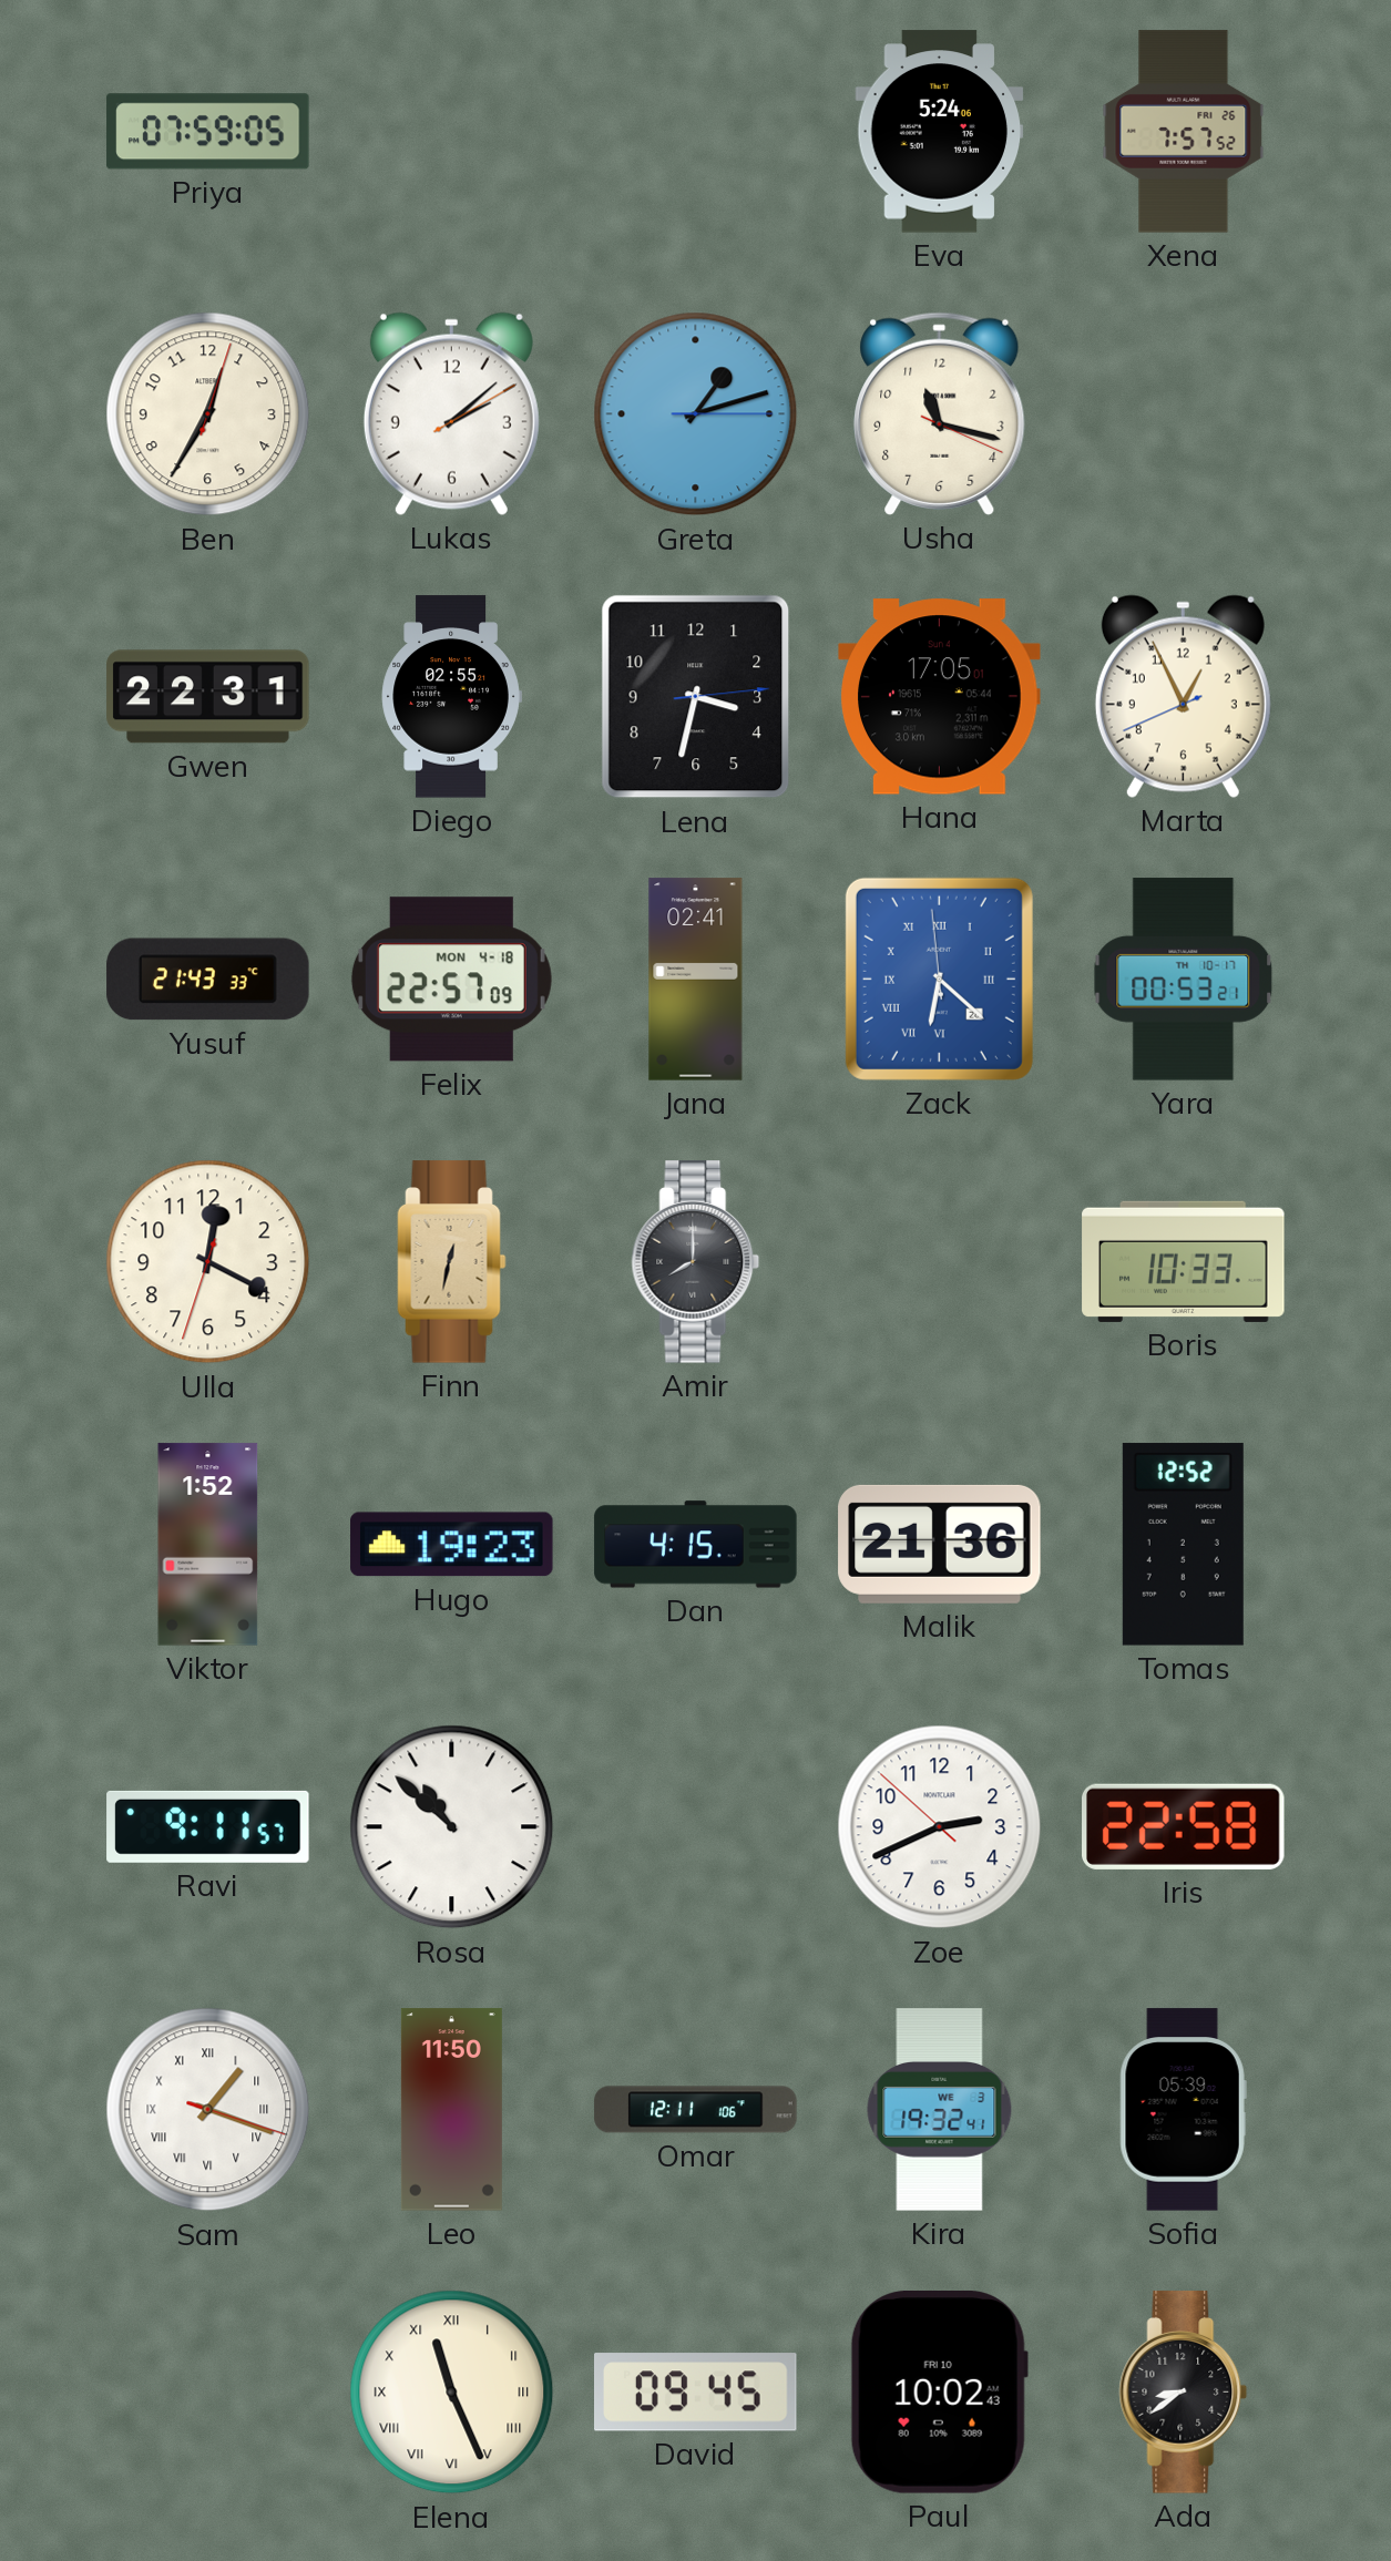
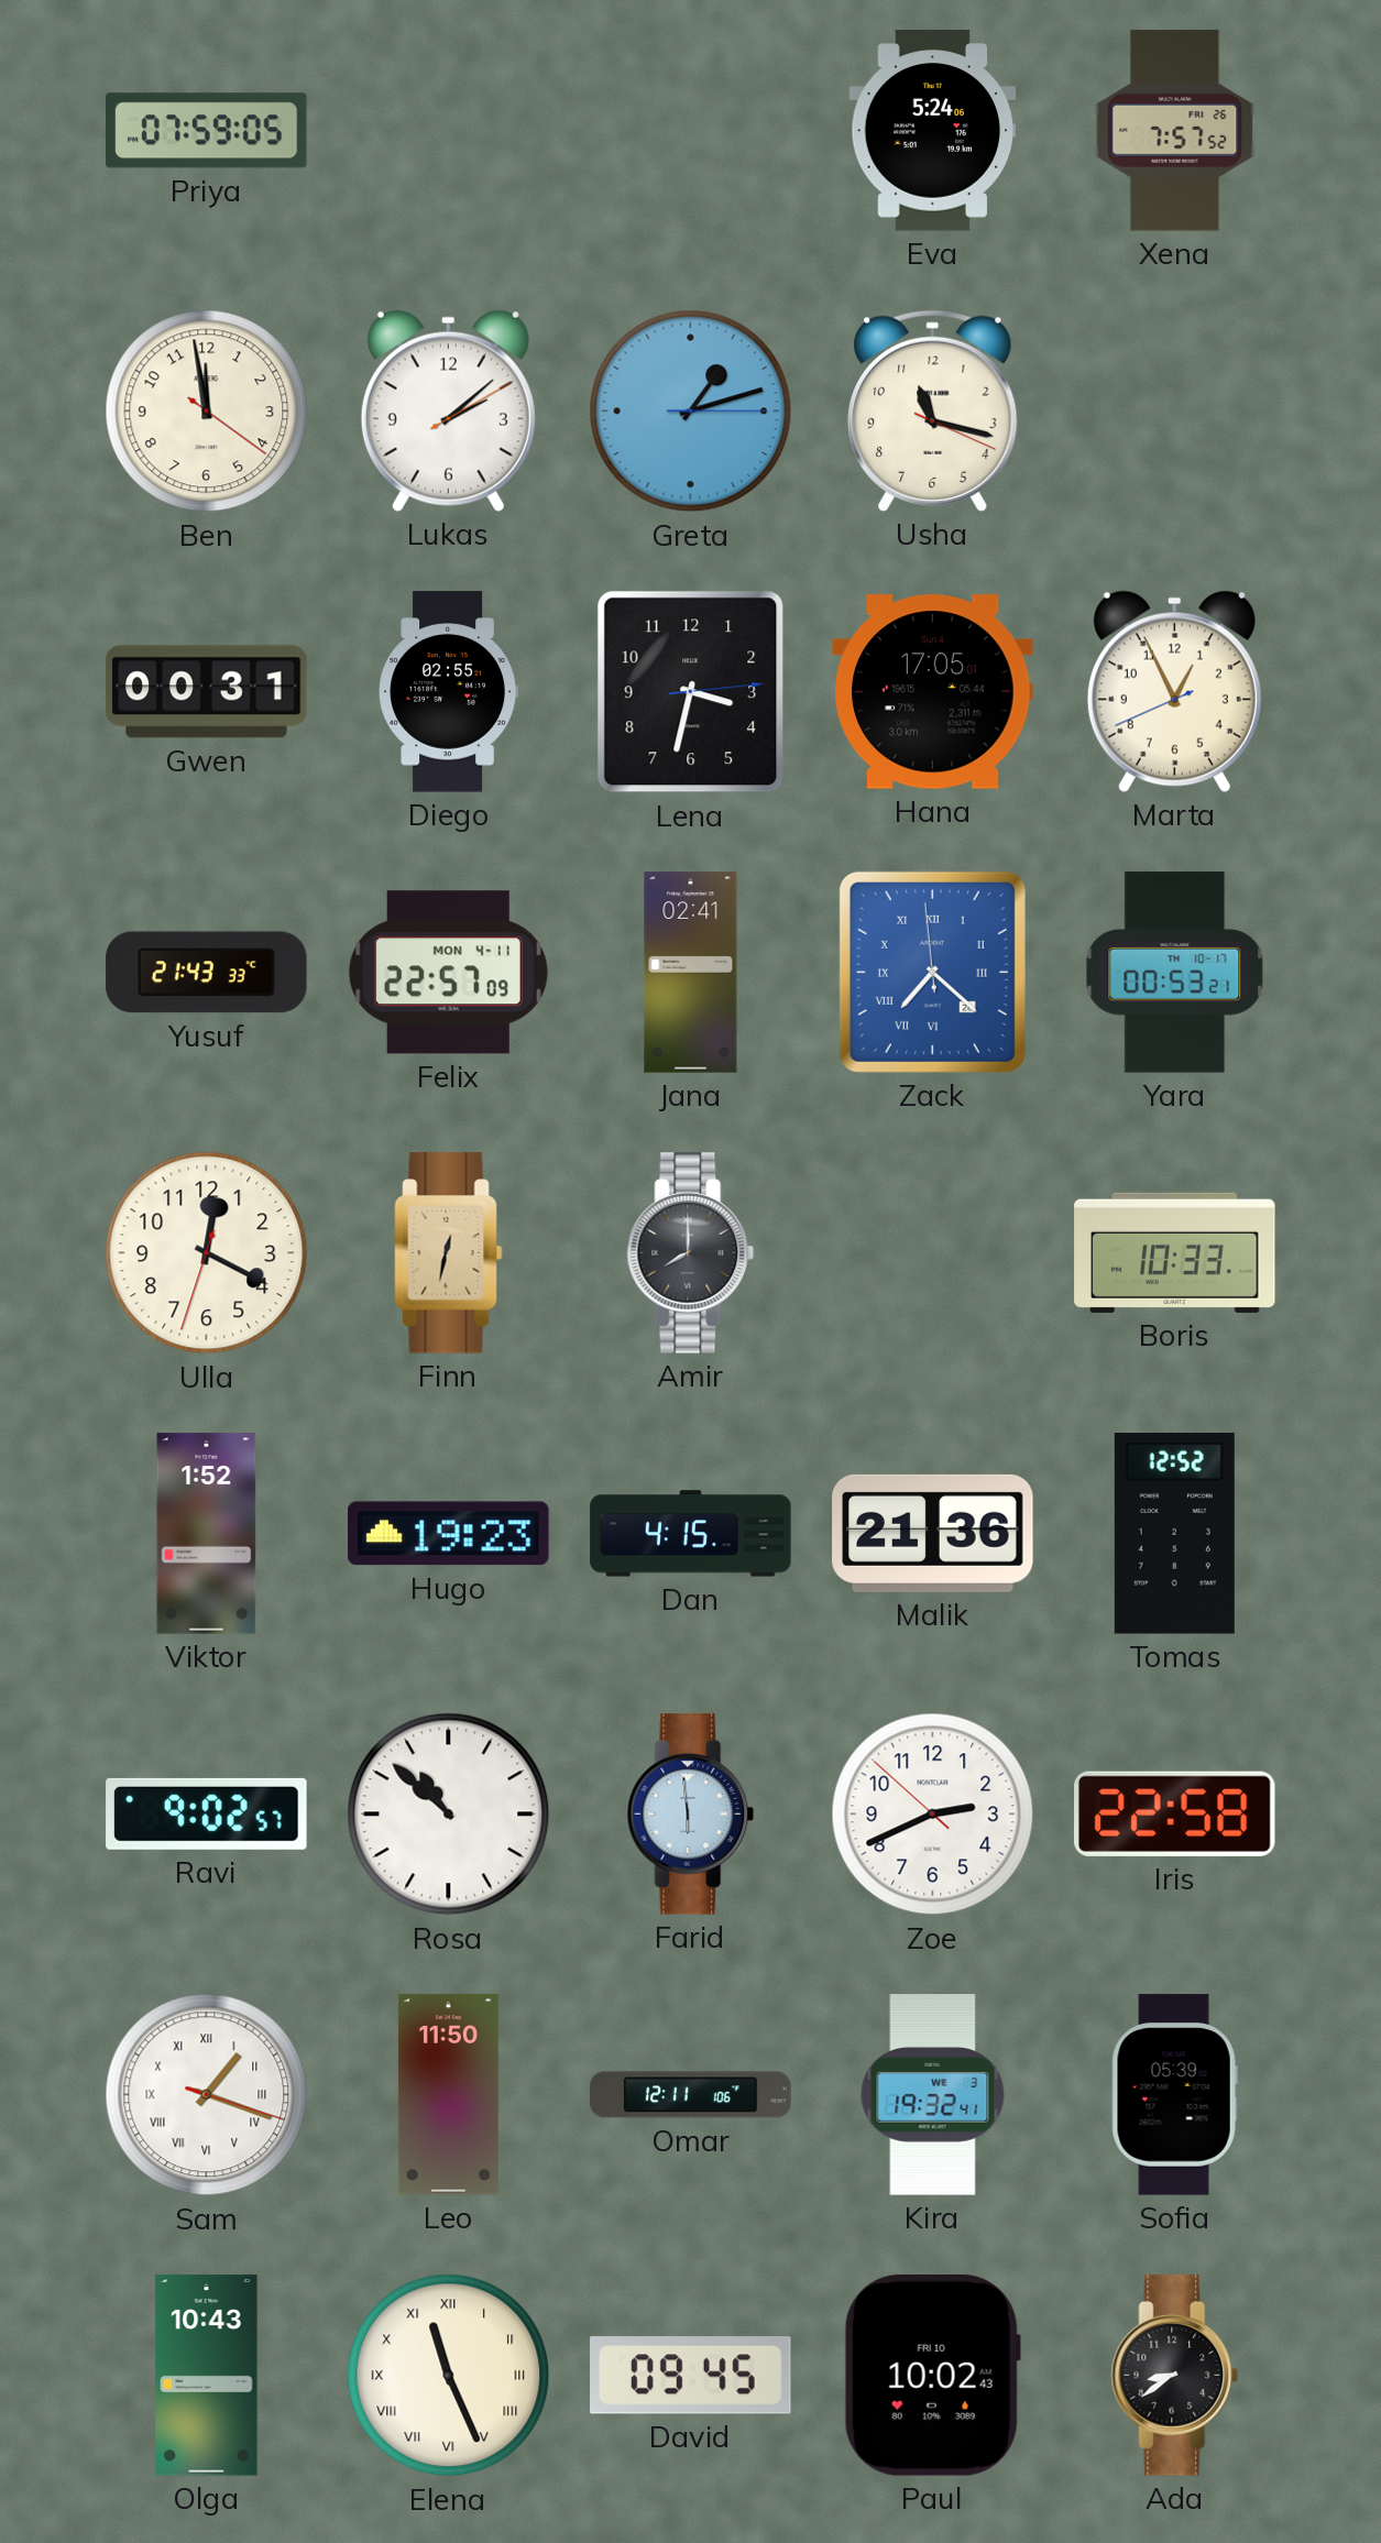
Ben: 12:35 -> 11:58
Gwen: 22:31 -> 00:31
Felix date: MON 4-18 -> MON 4-11
Zack: 6:21 -> 7:21
Ravi: 9:11 -> 9:02
Farid: none -> 5:59
Olga: none -> 10:43
